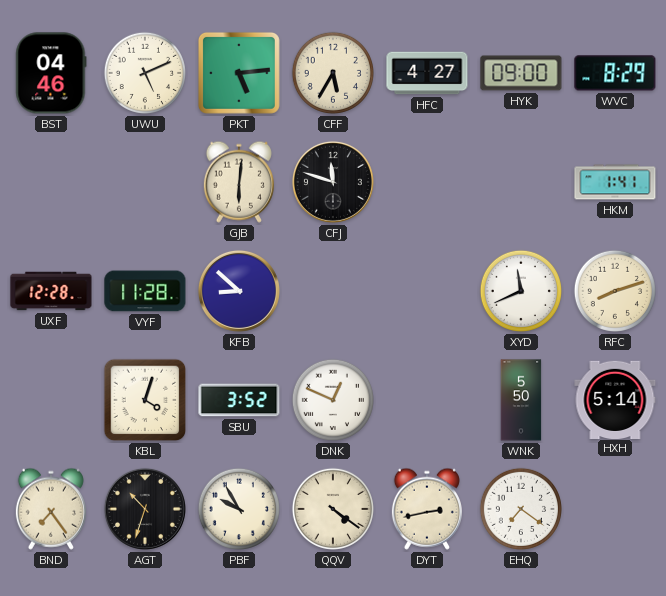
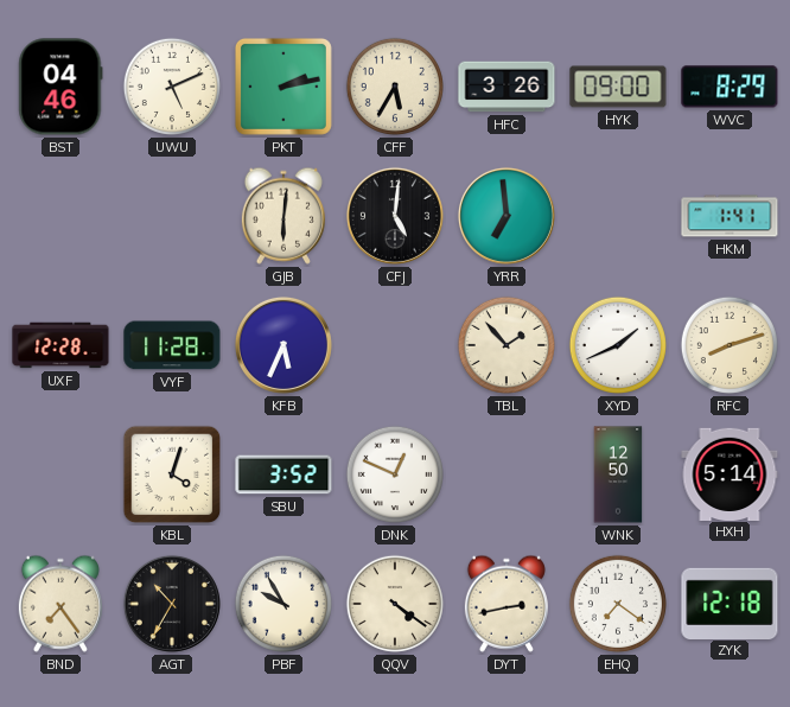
PKT: 5:14 -> 2:13
HFC: 4:27 -> 3:26
CFJ: 11:48 -> 5:01
YRR: none -> 6:59
KFB: 8:52 -> 5:34
TBL: none -> 1:53
XYD: 11:41 -> 1:41
WNK: 5:50 -> 12:50
AGT: 10:33 -> 10:35
ZYK: none -> 12:18
